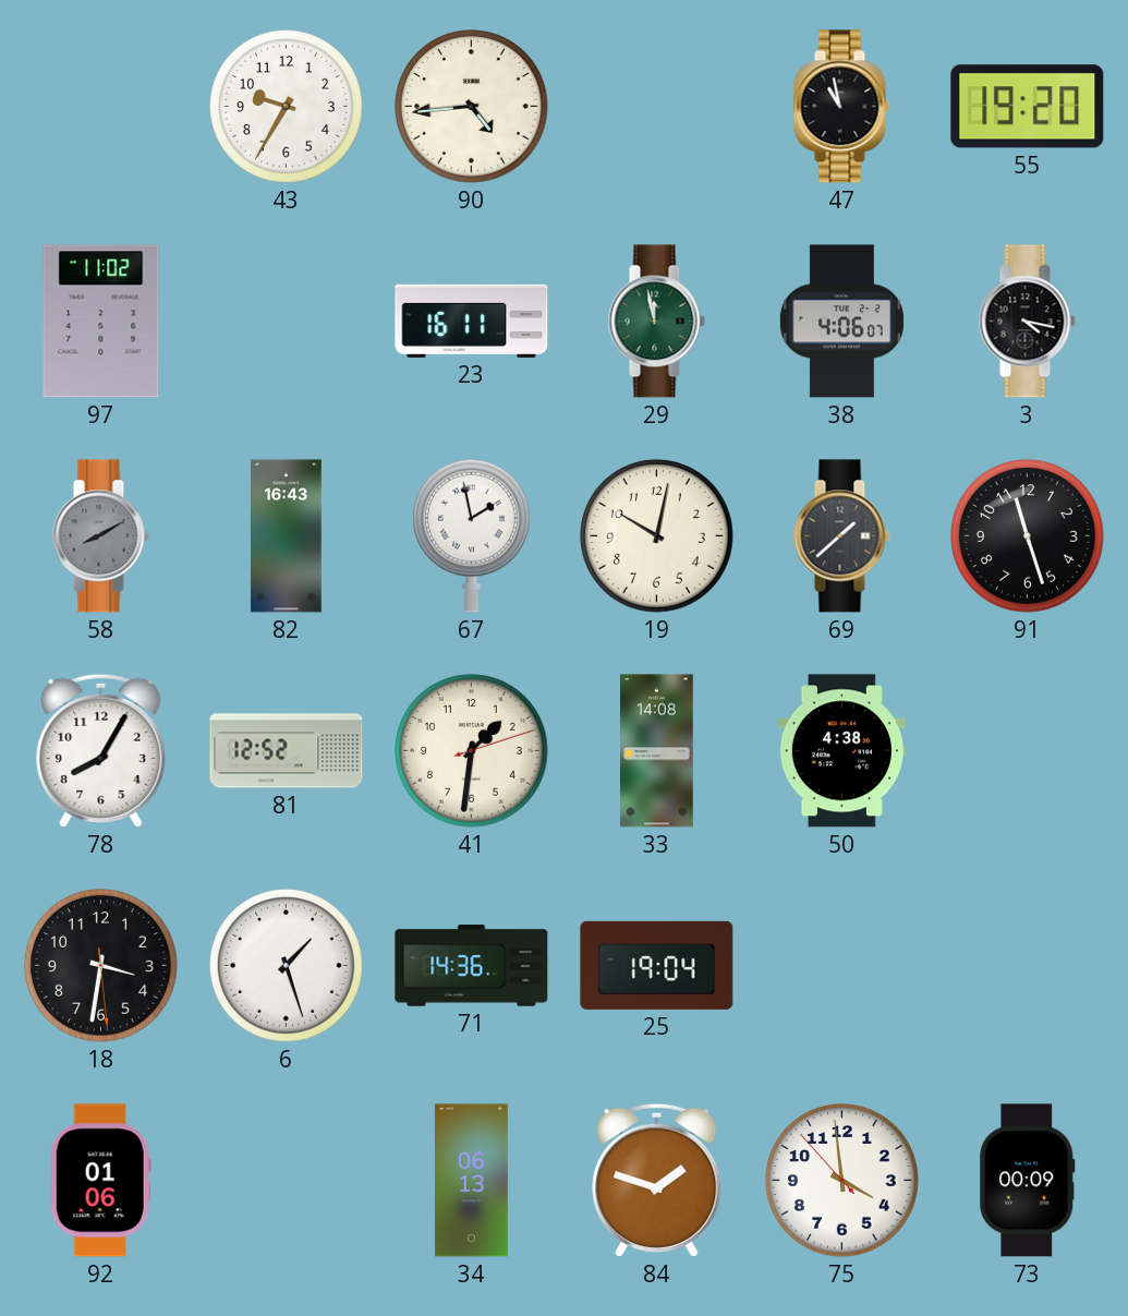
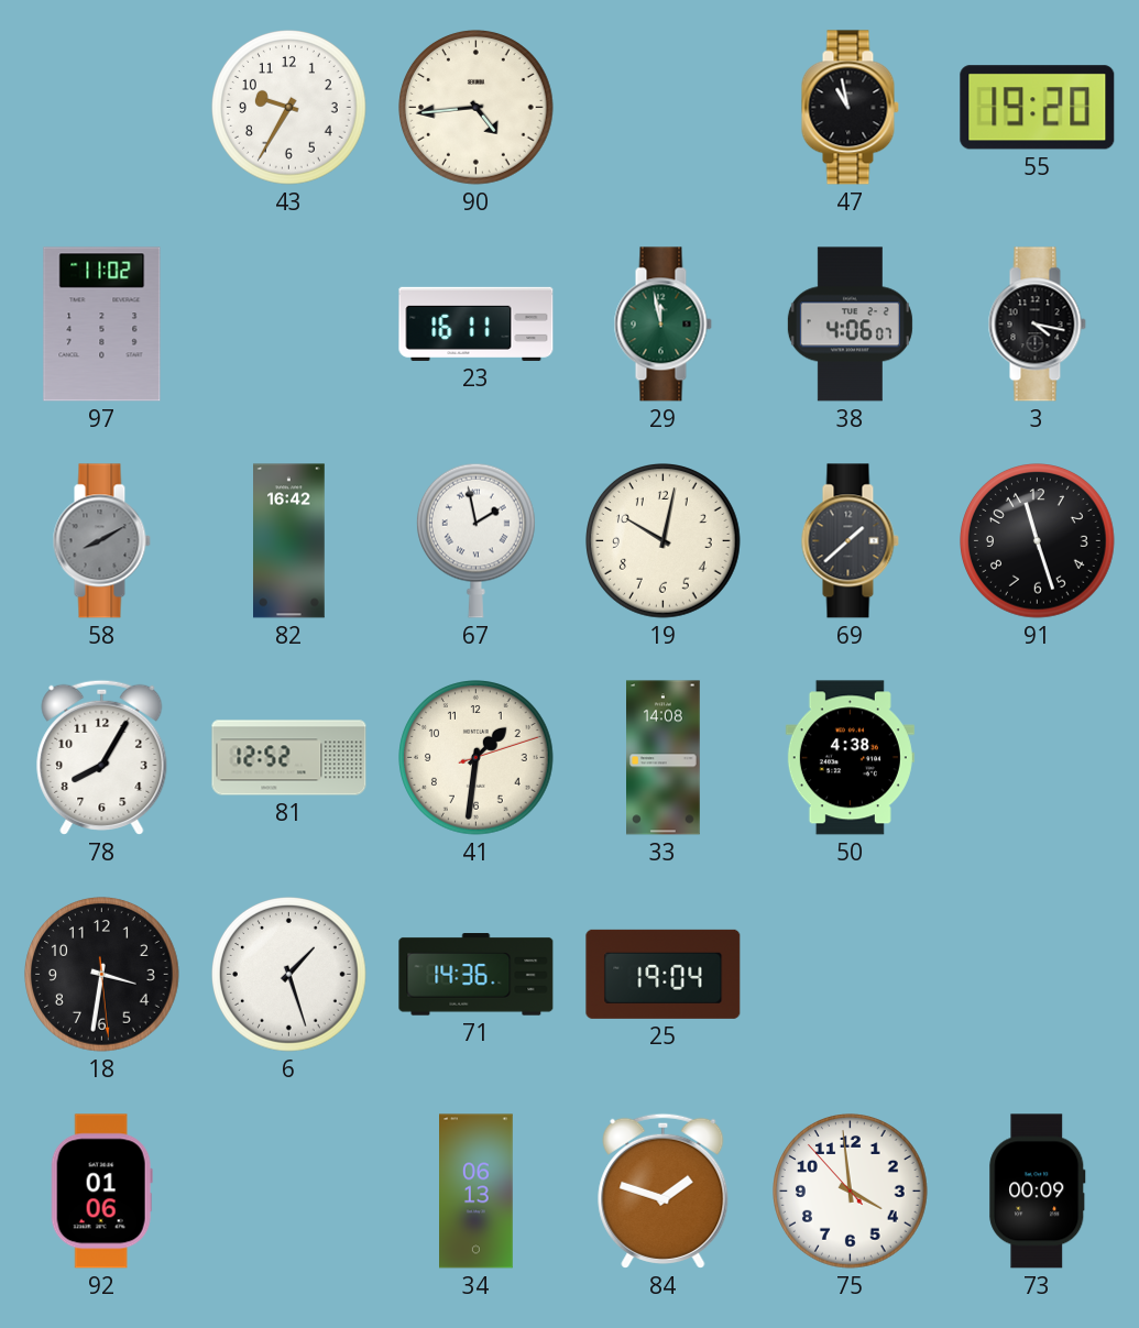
82: 16:43 -> 16:42
